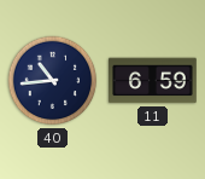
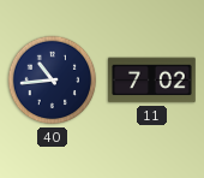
11: 6:59 -> 7:02
